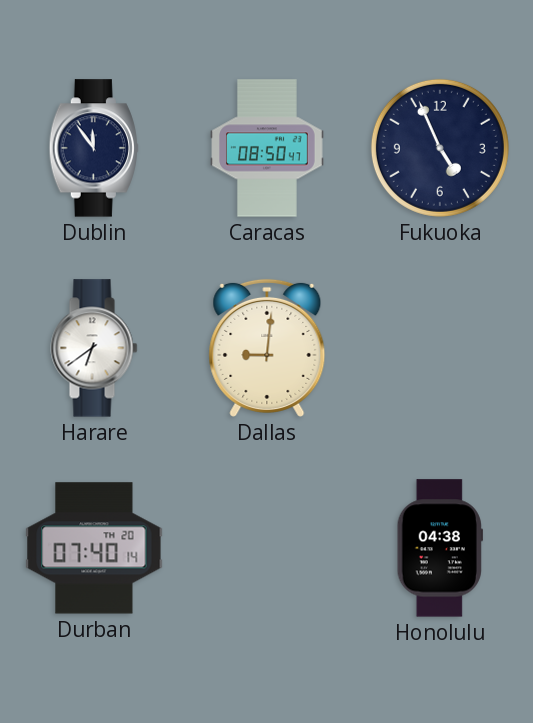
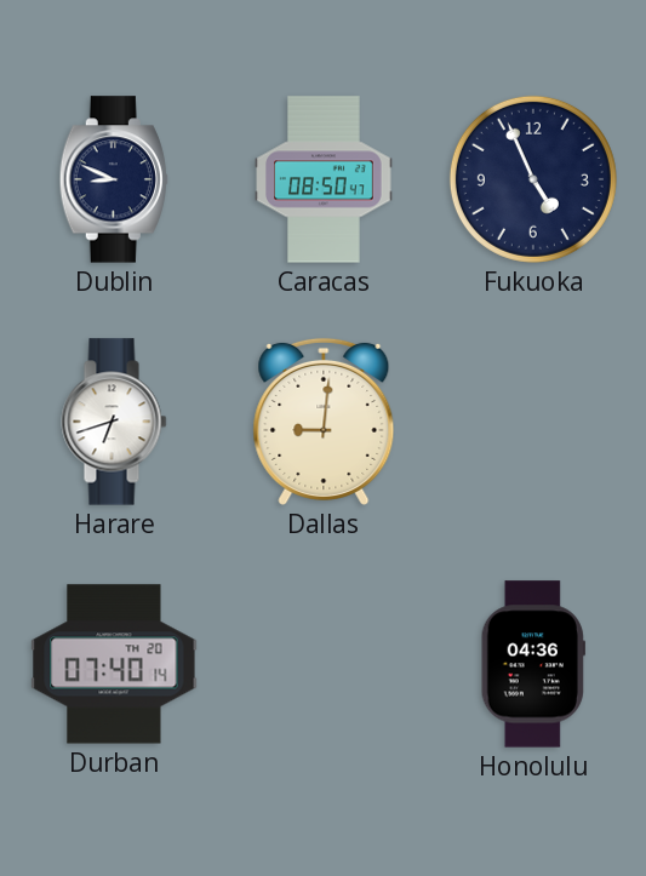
Dublin: 11:54 -> 8:49
Harare: 6:39 -> 6:42
Honolulu: 04:38 -> 04:36
